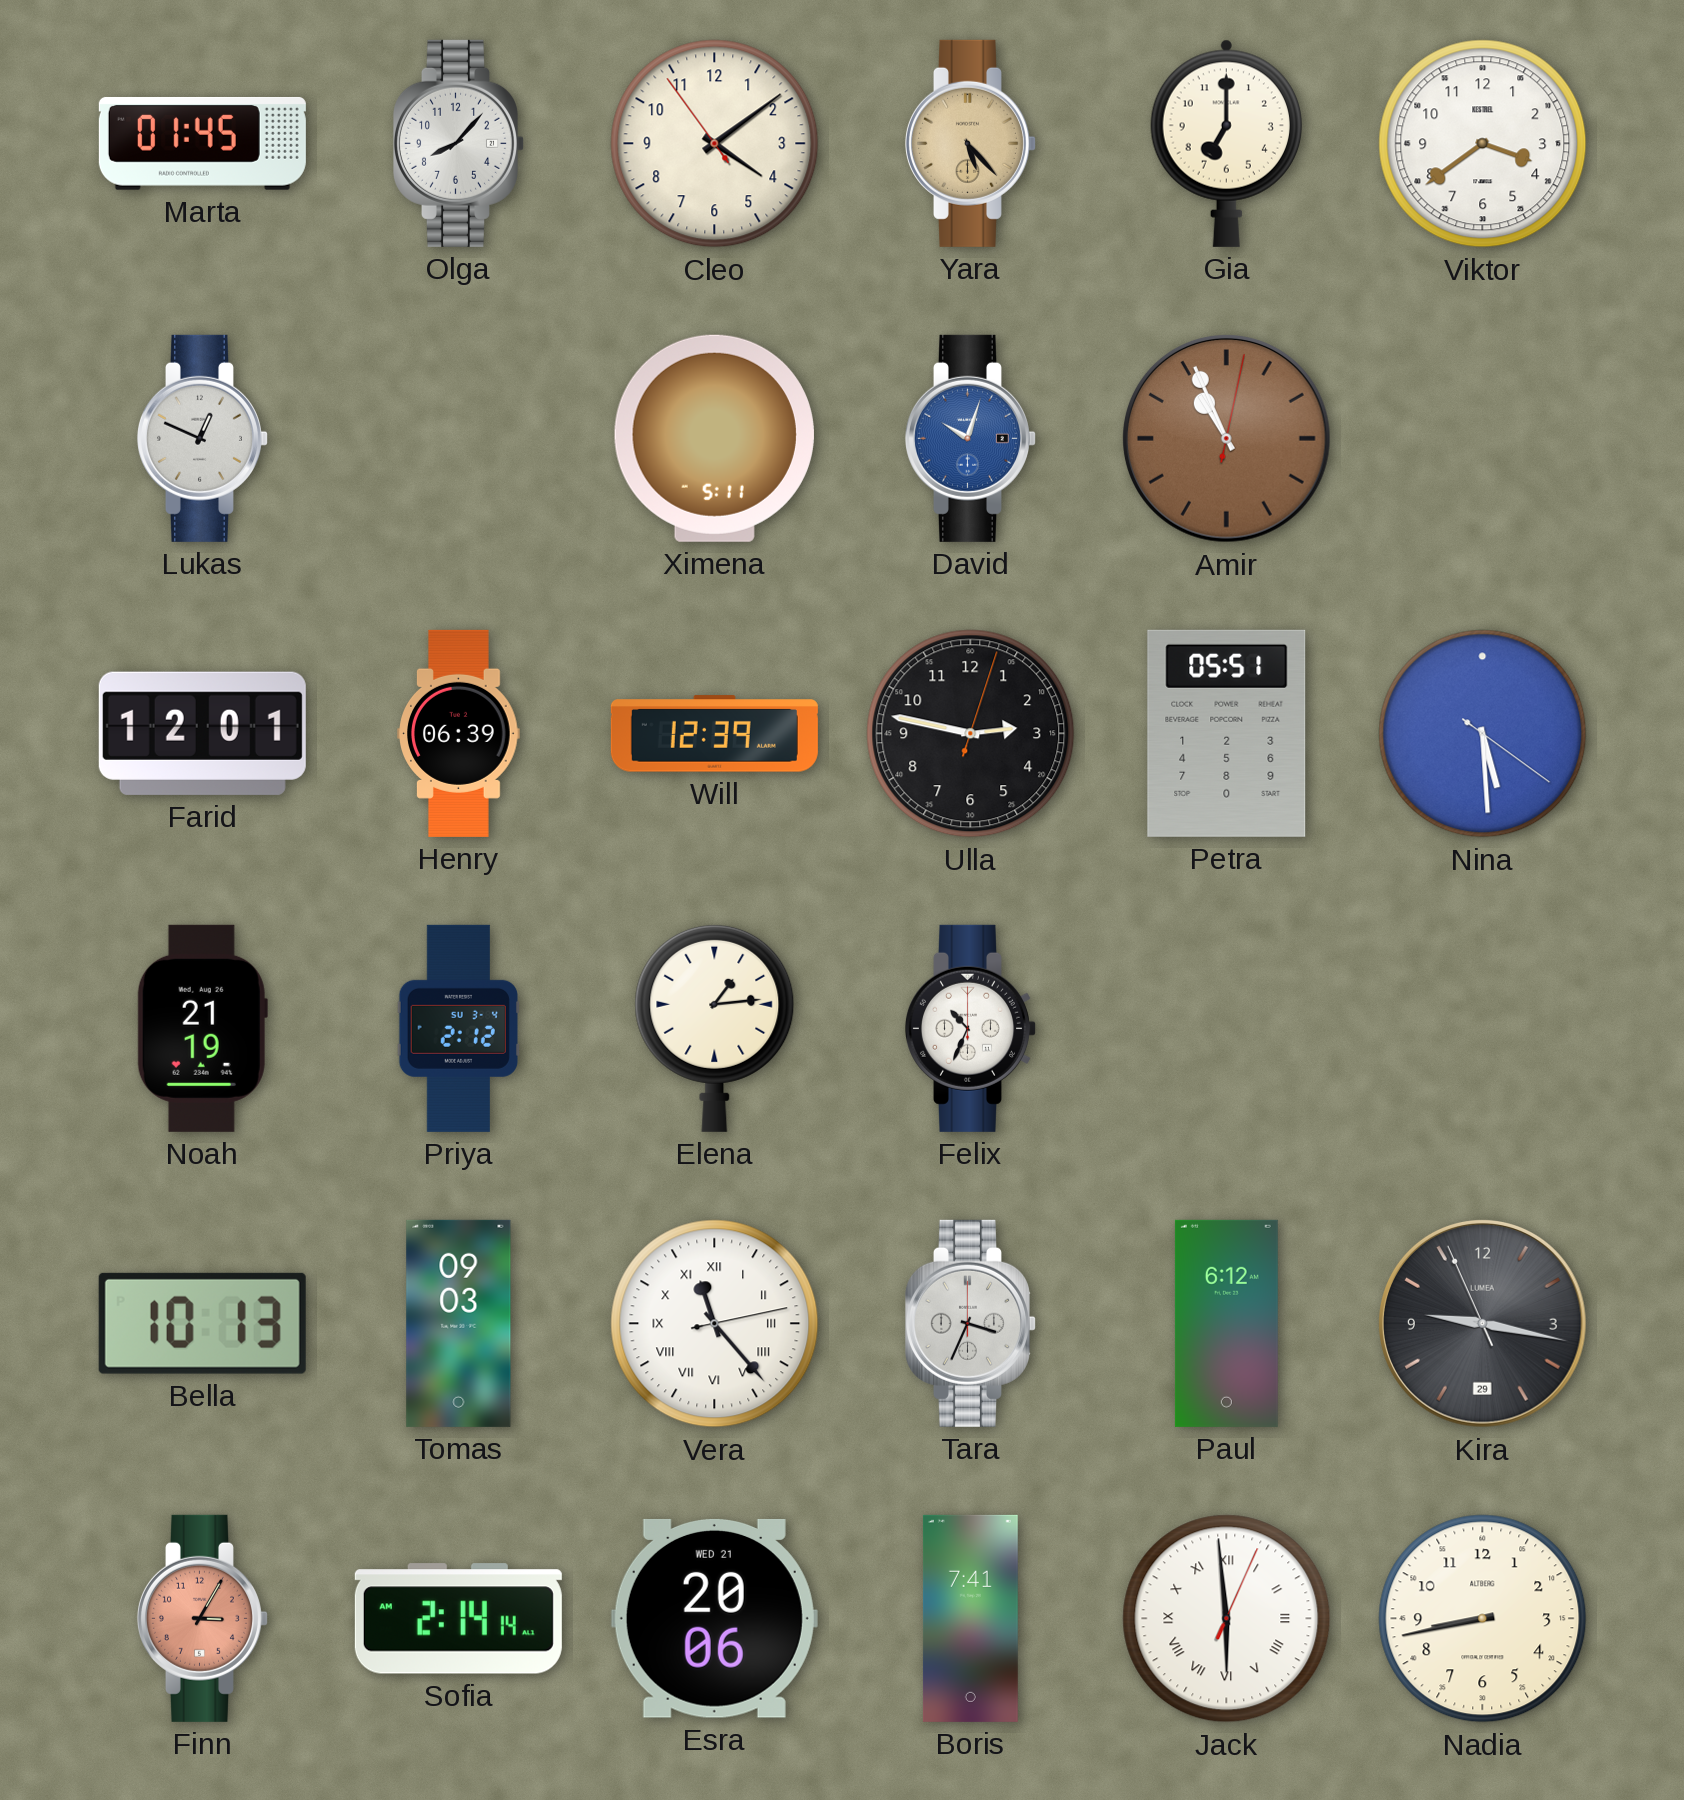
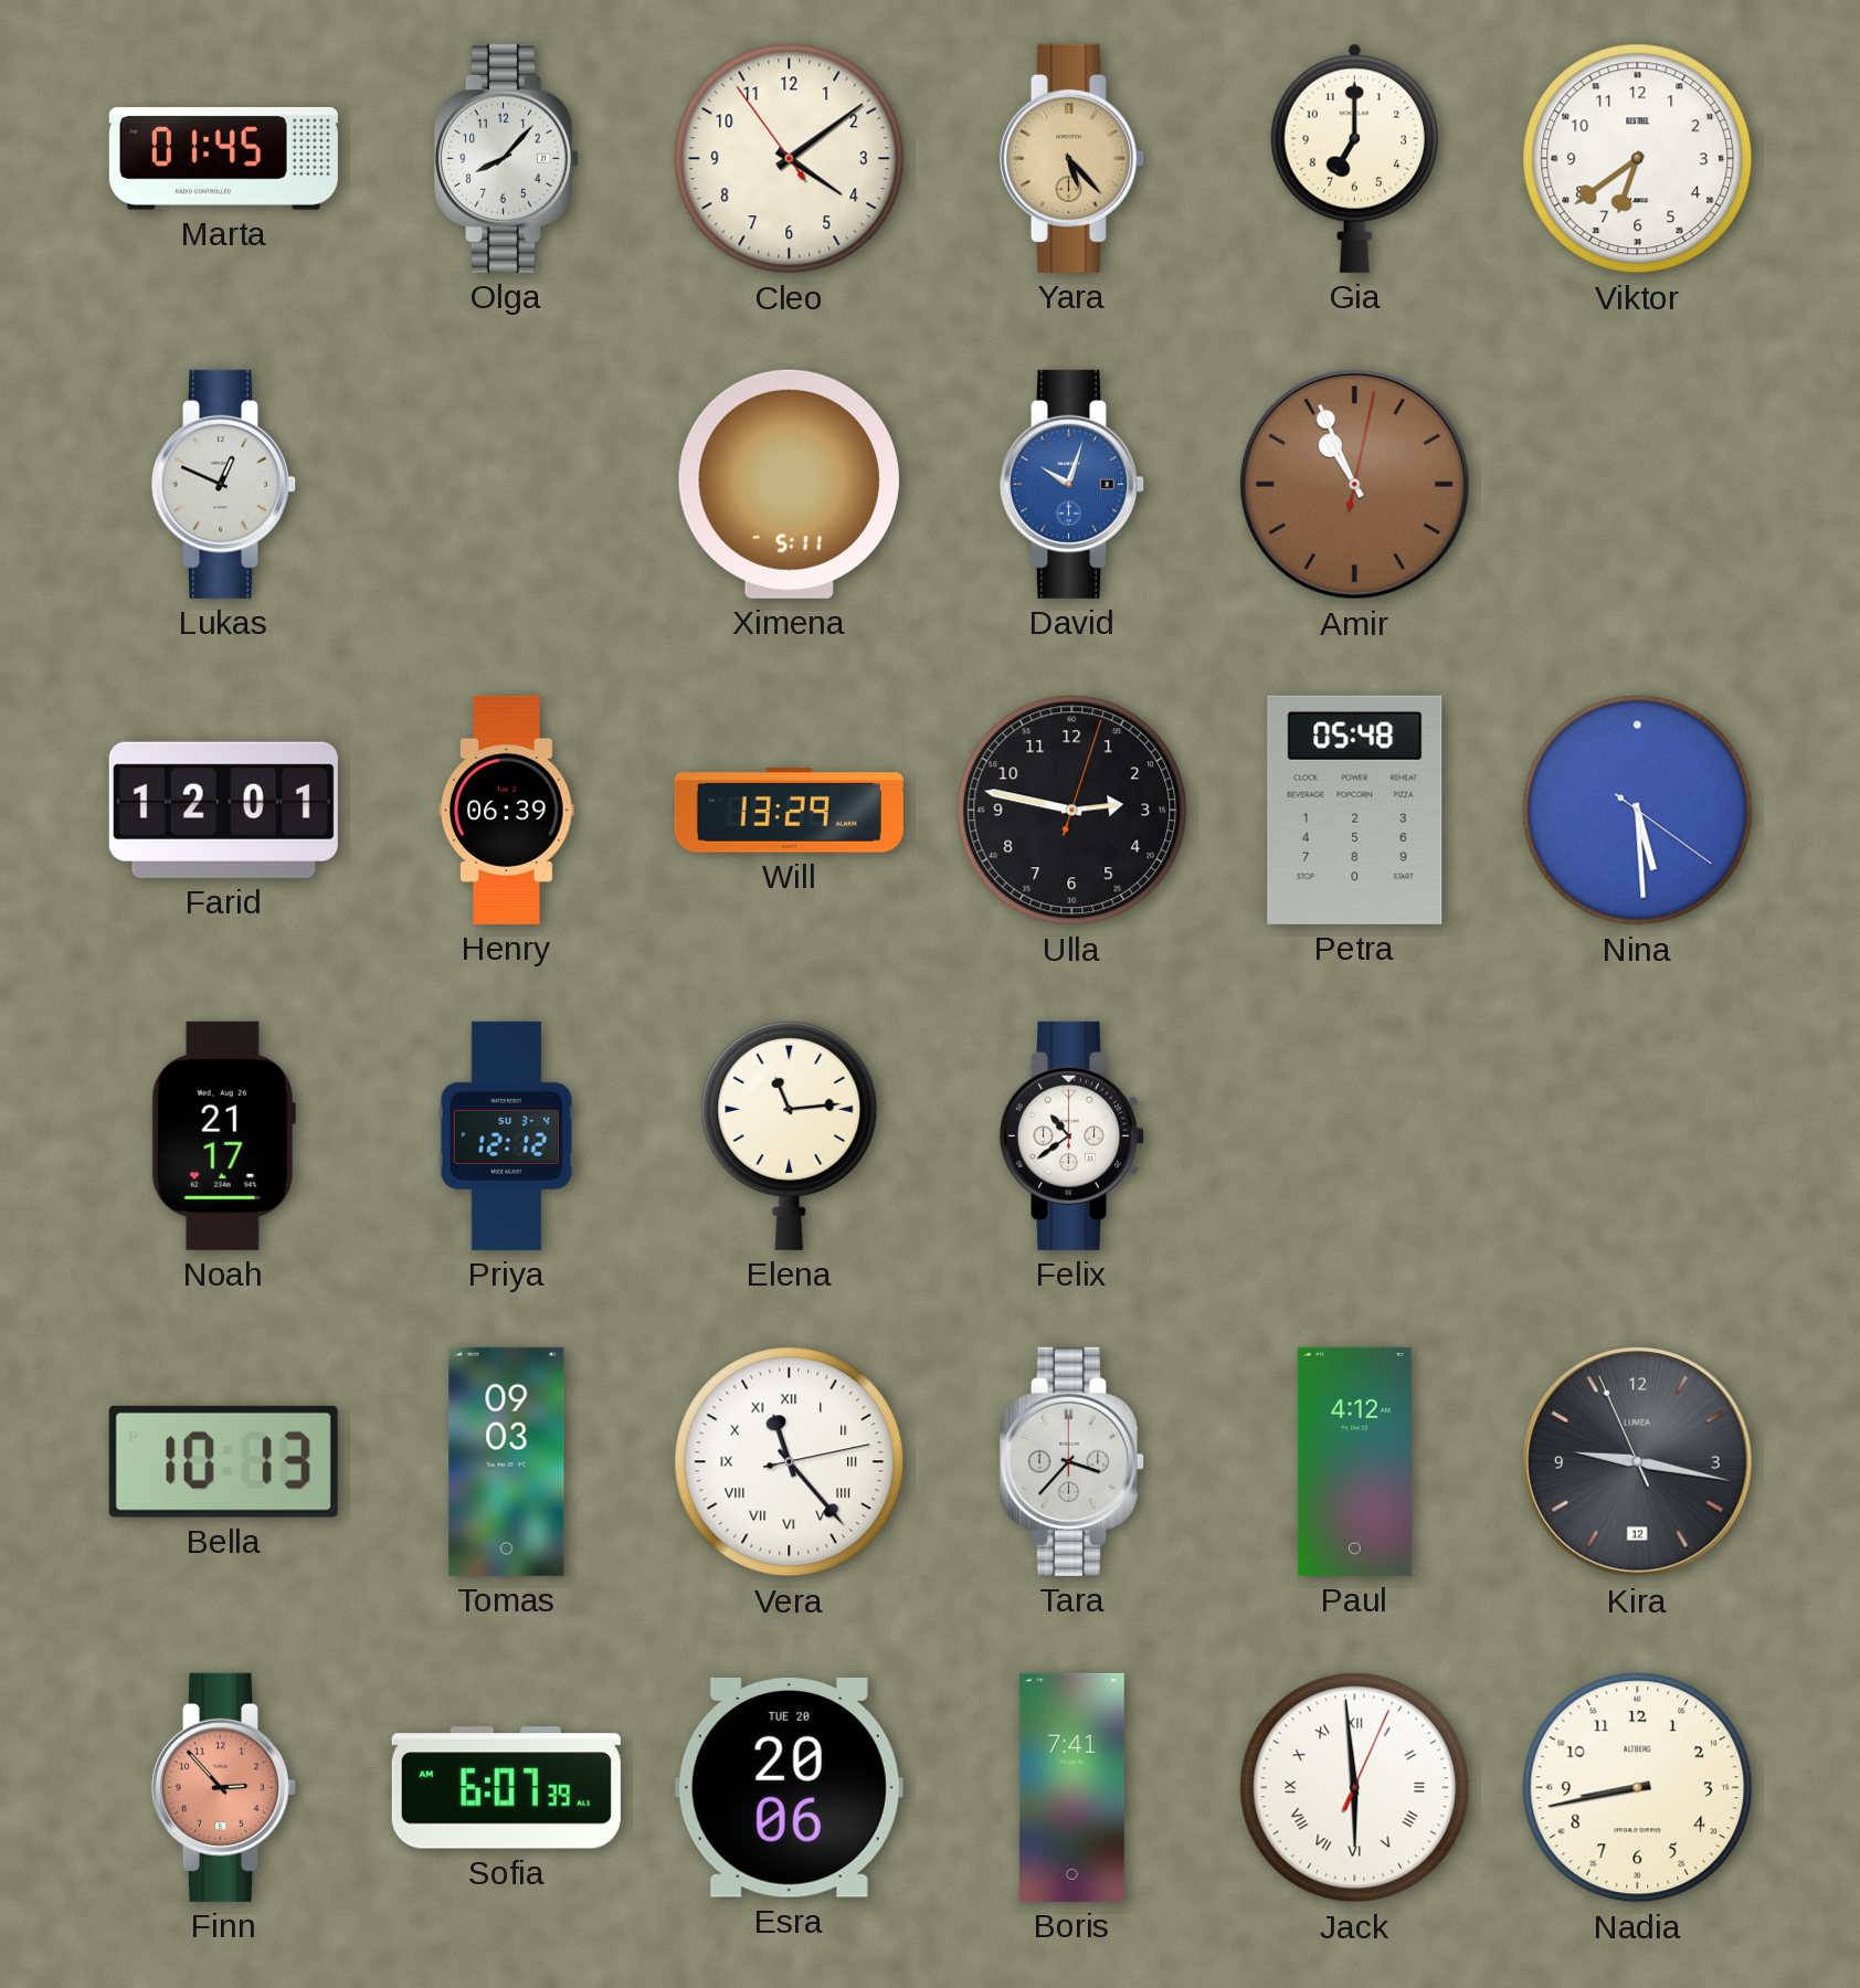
Viktor: 3:39 -> 6:39
Will: 12:39 -> 13:29
Petra: 05:51 -> 05:48
Noah: 21:19 -> 21:17
Priya: 2:12 -> 12:12
Elena: 1:14 -> 11:14
Felix: 10:34 -> 10:39
Tara: 3:34 -> 3:37
Paul: 6:12 -> 4:12
Kira date: 29 -> 12
Finn: 3:05 -> 2:53
Sofia: 2:14 -> 6:07
Esra date: WED 21 -> TUE 20
